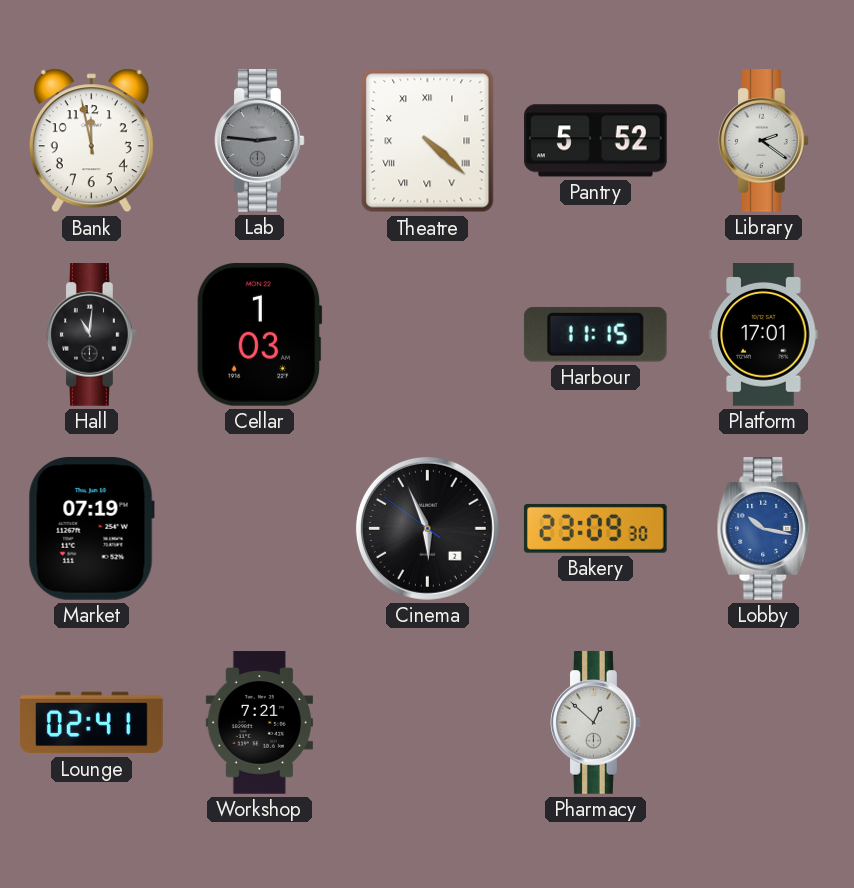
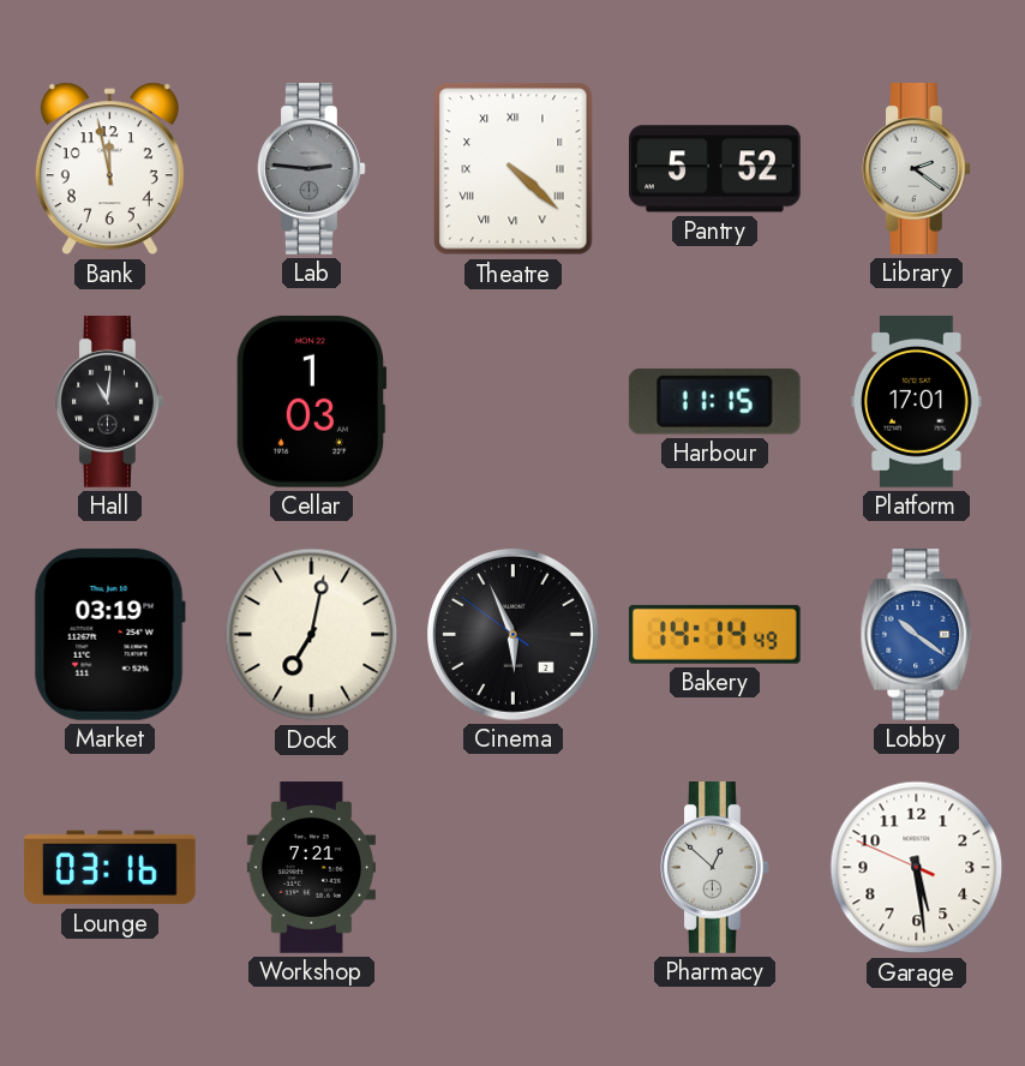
Market: 07:19 -> 03:19
Dock: none -> 7:02
Bakery: 23:09 -> 14:14
Lobby: 10:17 -> 10:21
Lounge: 02:41 -> 03:16
Garage: none -> 5:28
